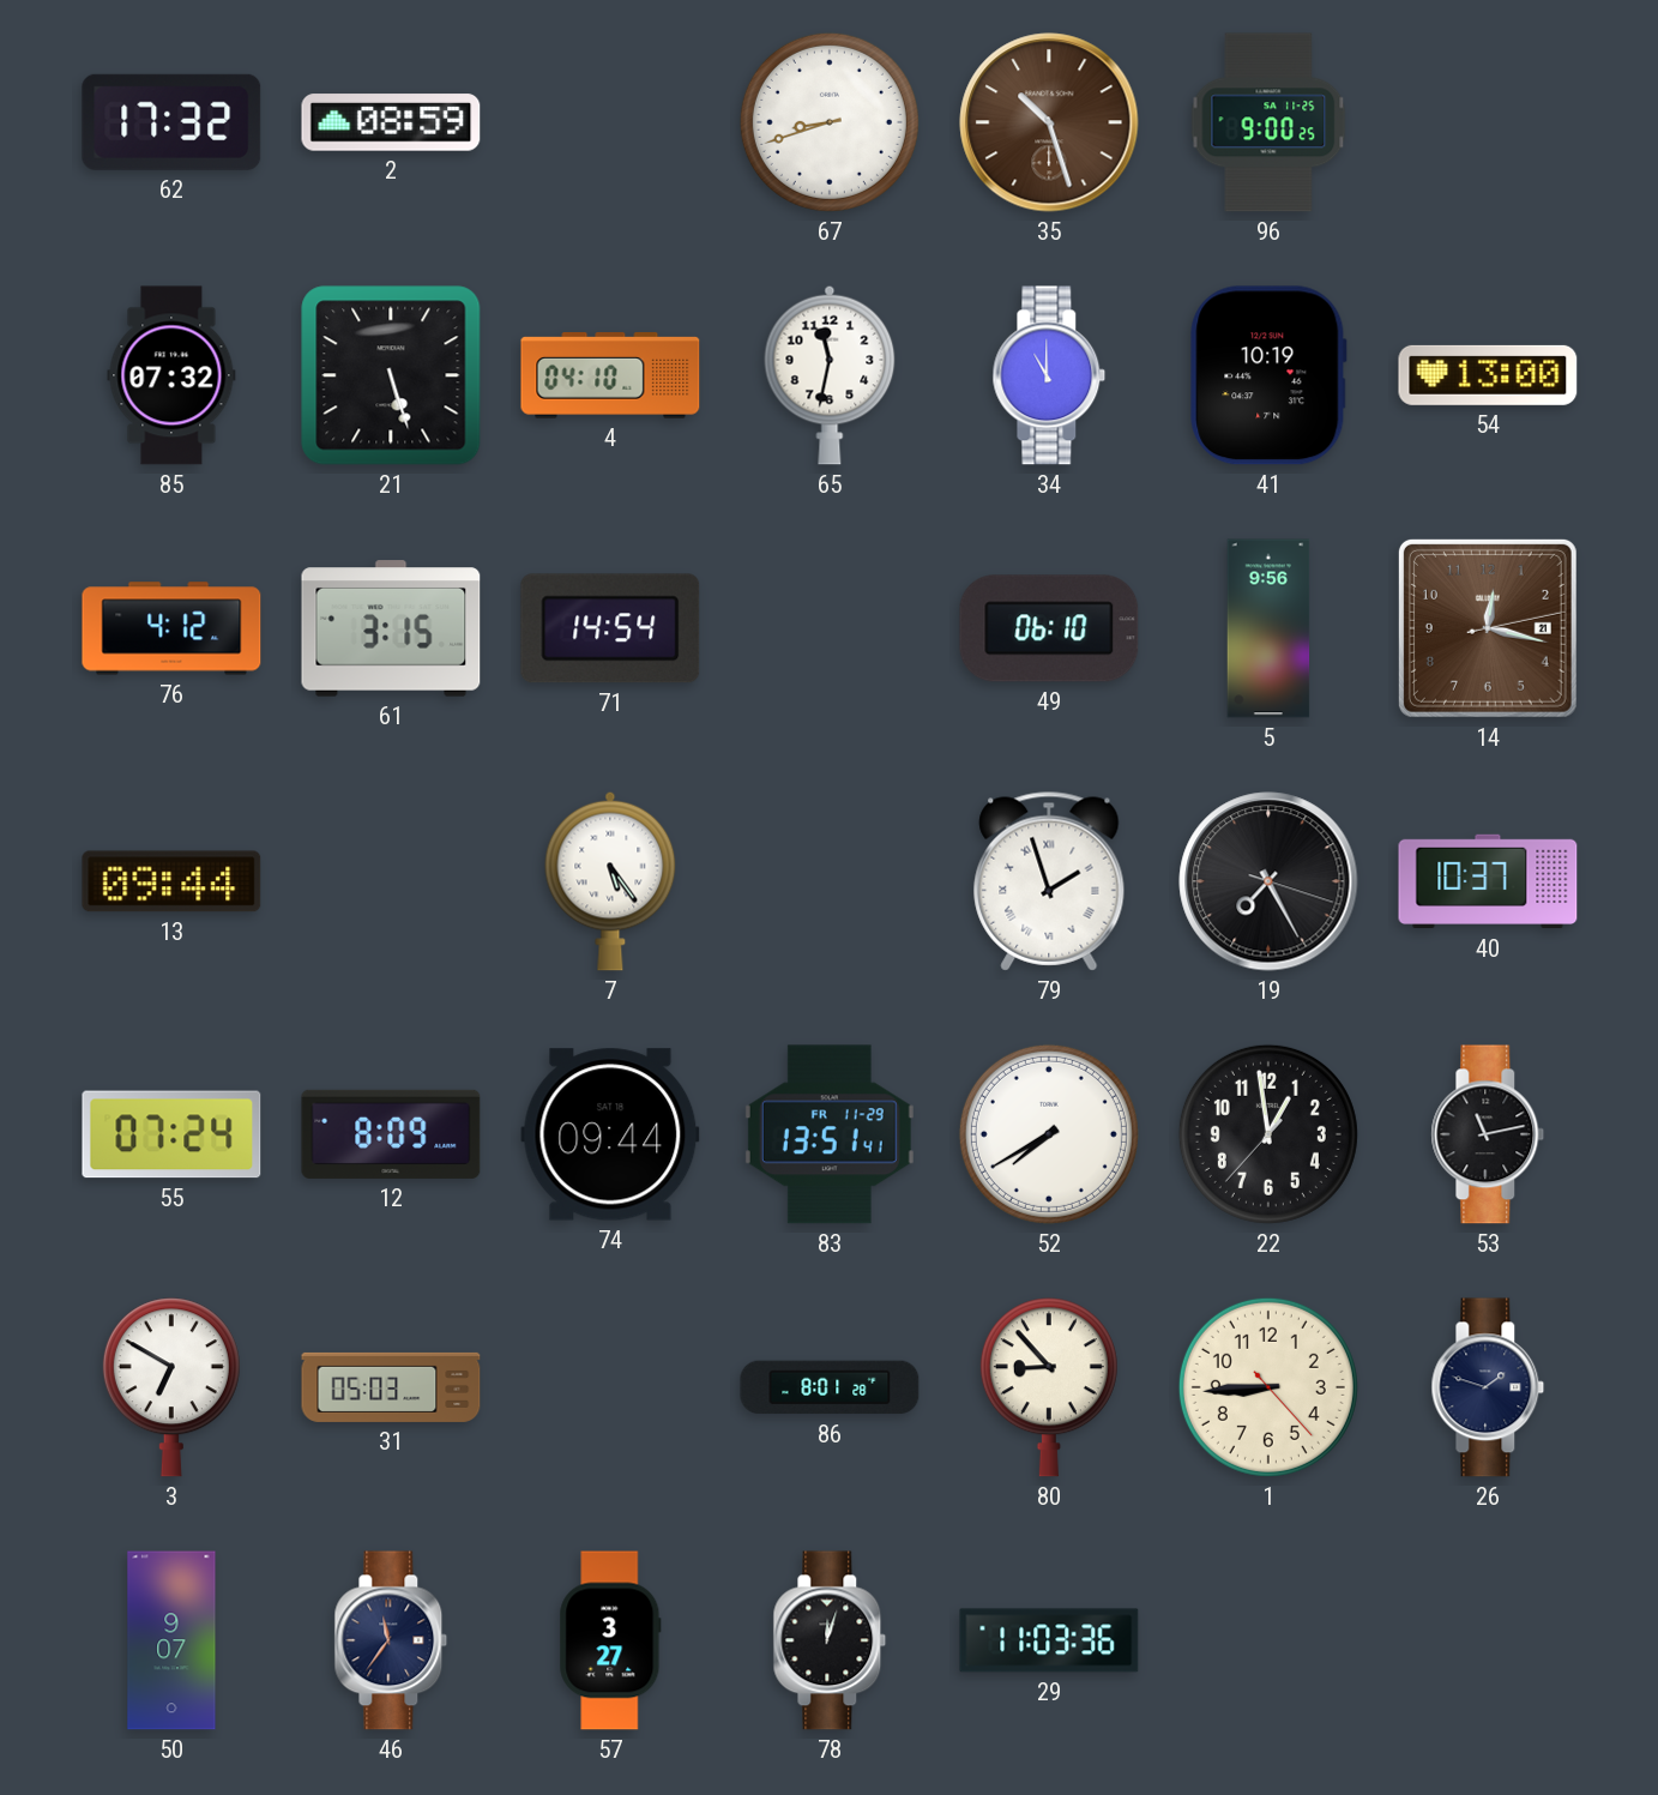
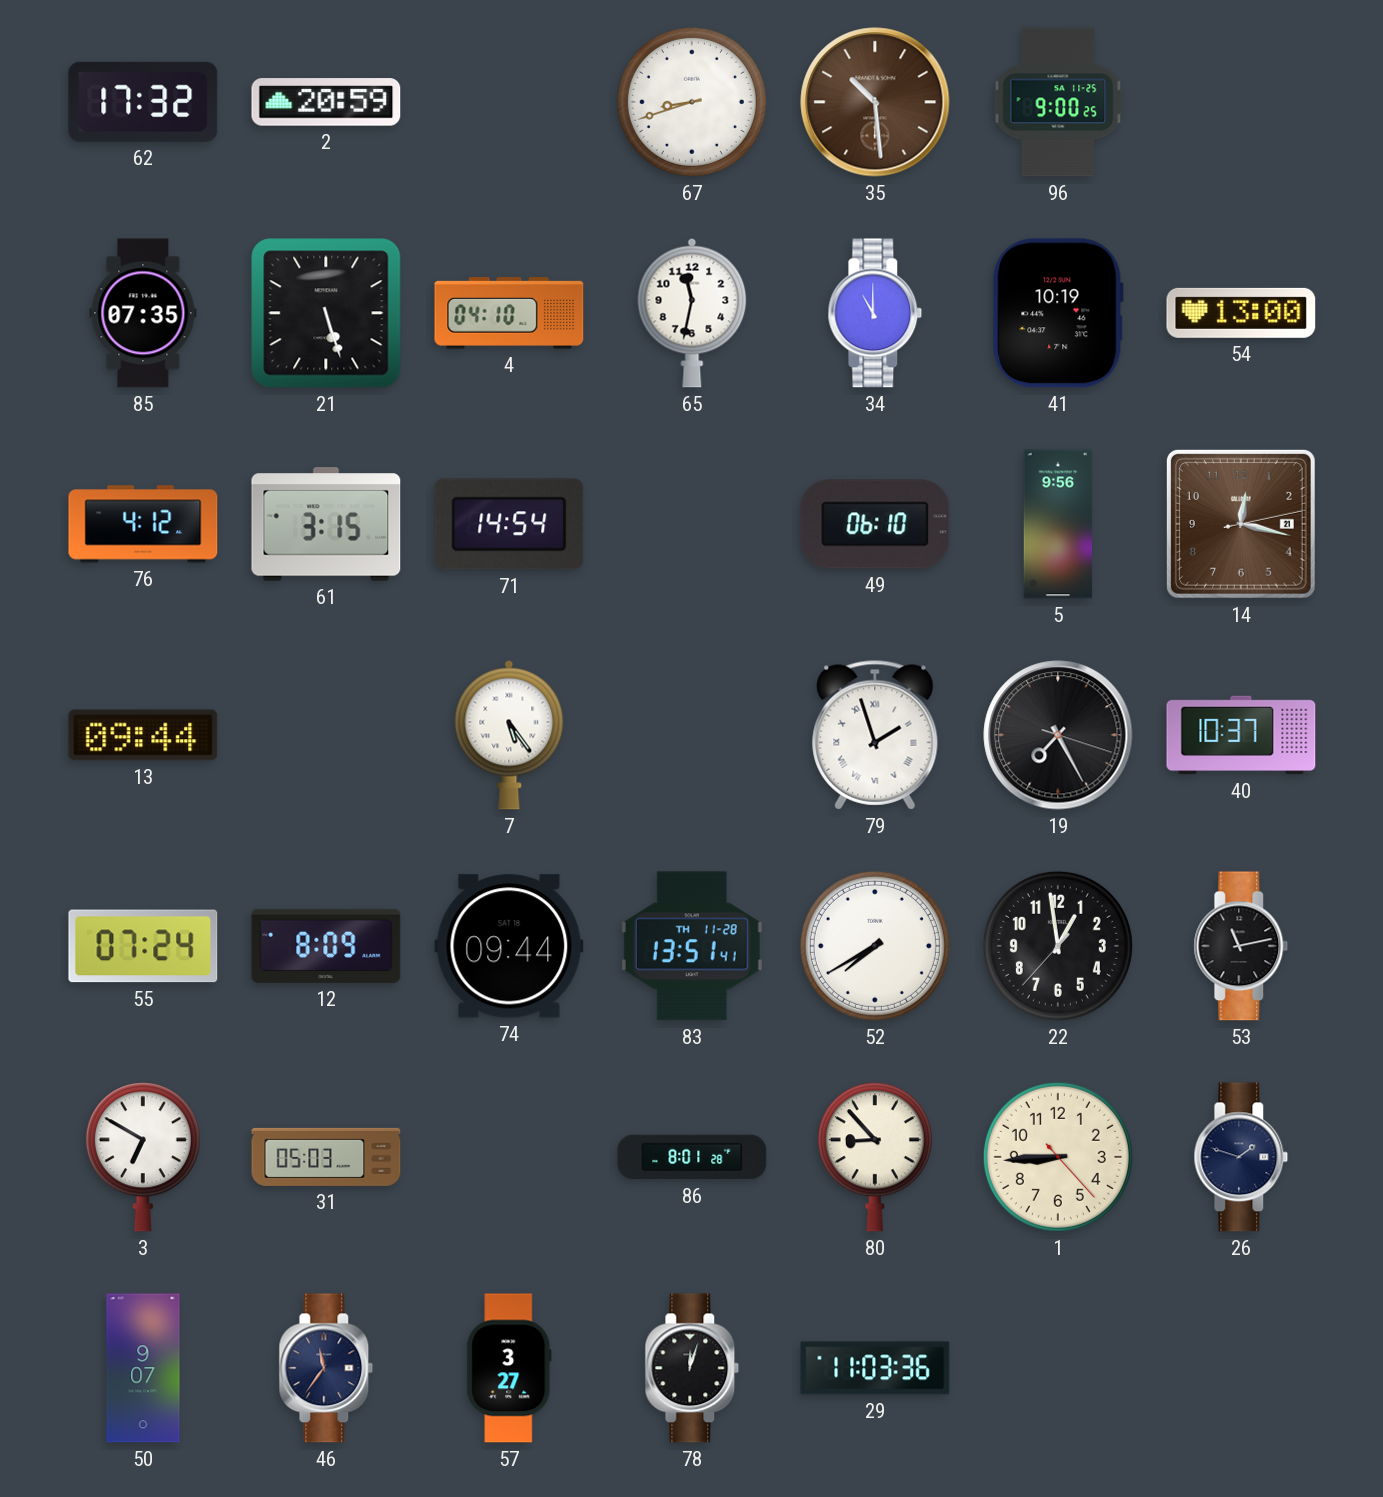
2: 08:59 -> 20:59
35: 10:27 -> 10:29
85: 07:32 -> 07:35
83 date: FR 11-29 -> TH 11-28
